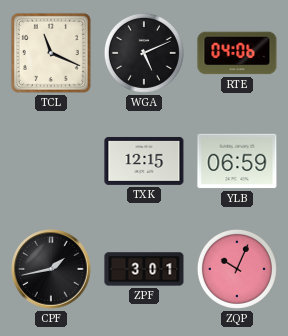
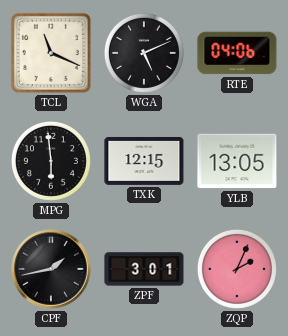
MPG: none -> 5:59
YLB: 06:59 -> 13:05
ZQP: 10:04 -> 2:04
